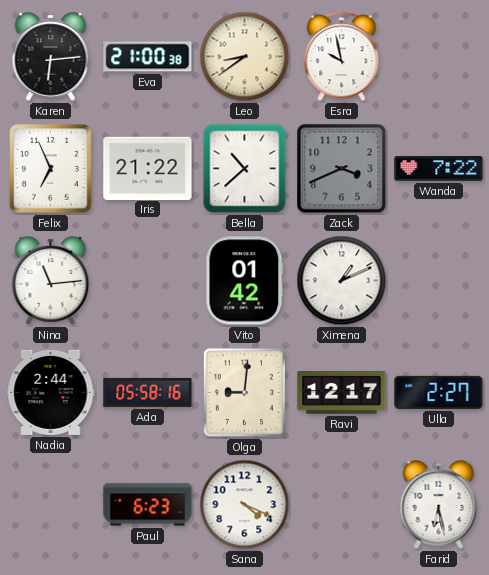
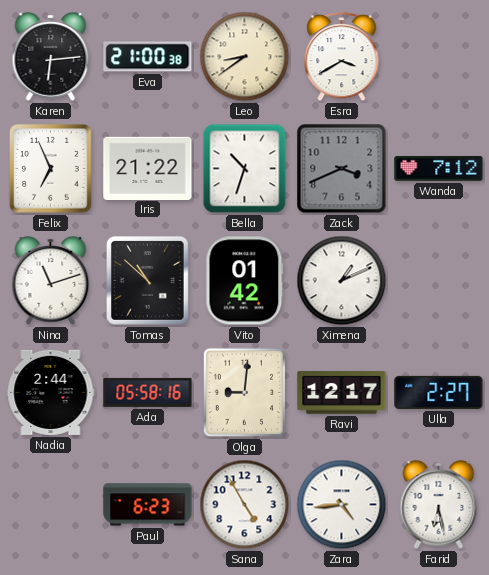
Esra: 9:58 -> 3:40
Bella: 10:38 -> 10:33
Wanda: 7:22 -> 7:12
Nina: 11:14 -> 11:12
Tomas: none -> 10:52
Sana: 4:19 -> 4:55
Zara: none -> 4:44
